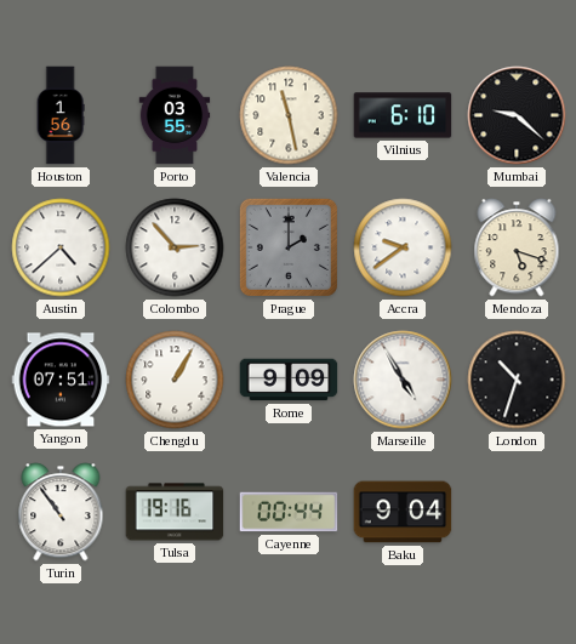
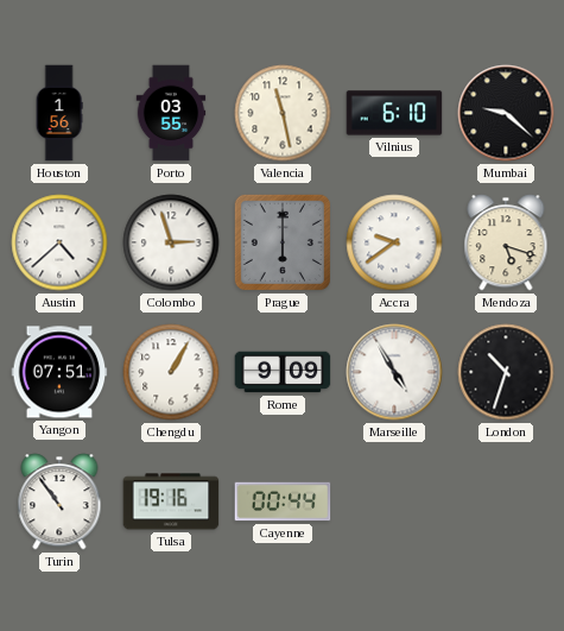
Colombo: 2:53 -> 2:57
Prague: 2:00 -> 6:00
Baku: 9:04 -> none
